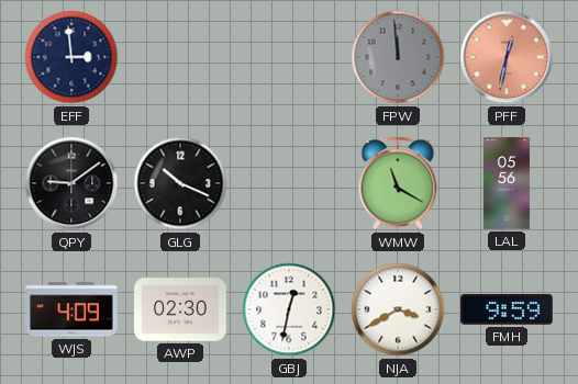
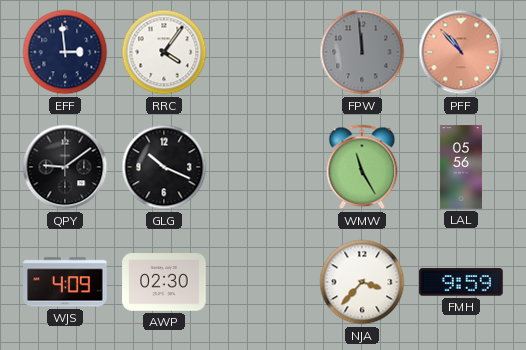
RRC: none -> 4:06
PFF: 12:32 -> 10:53
WMW: 11:20 -> 11:25
GBJ: 12:32 -> none
NJA: 3:40 -> 3:37
